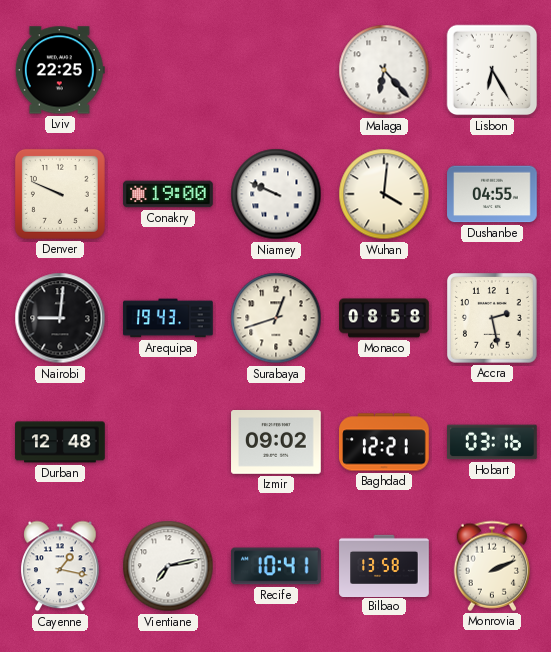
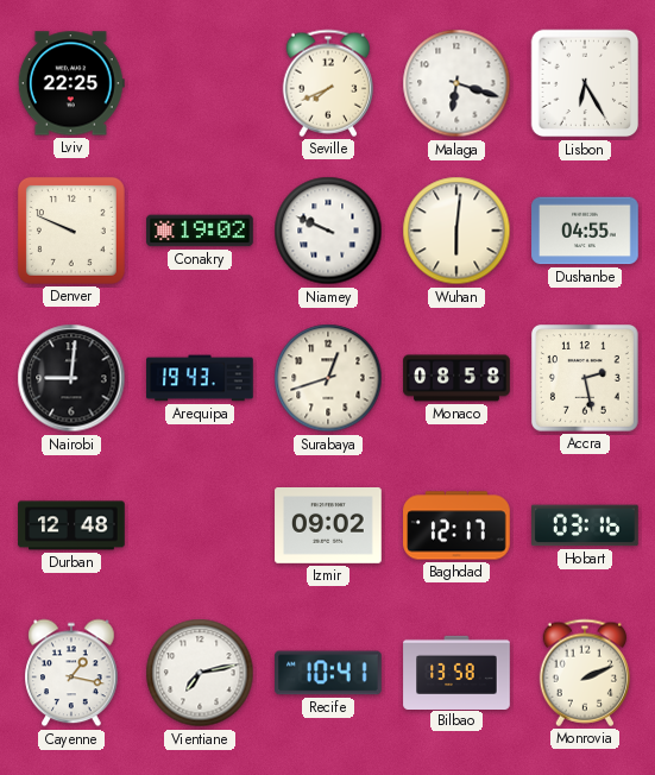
Seville: none -> 7:41
Malaga: 6:23 -> 6:18
Conakry: 19:00 -> 19:02
Wuhan: 4:01 -> 6:01
Baghdad: 12:21 -> 12:17
